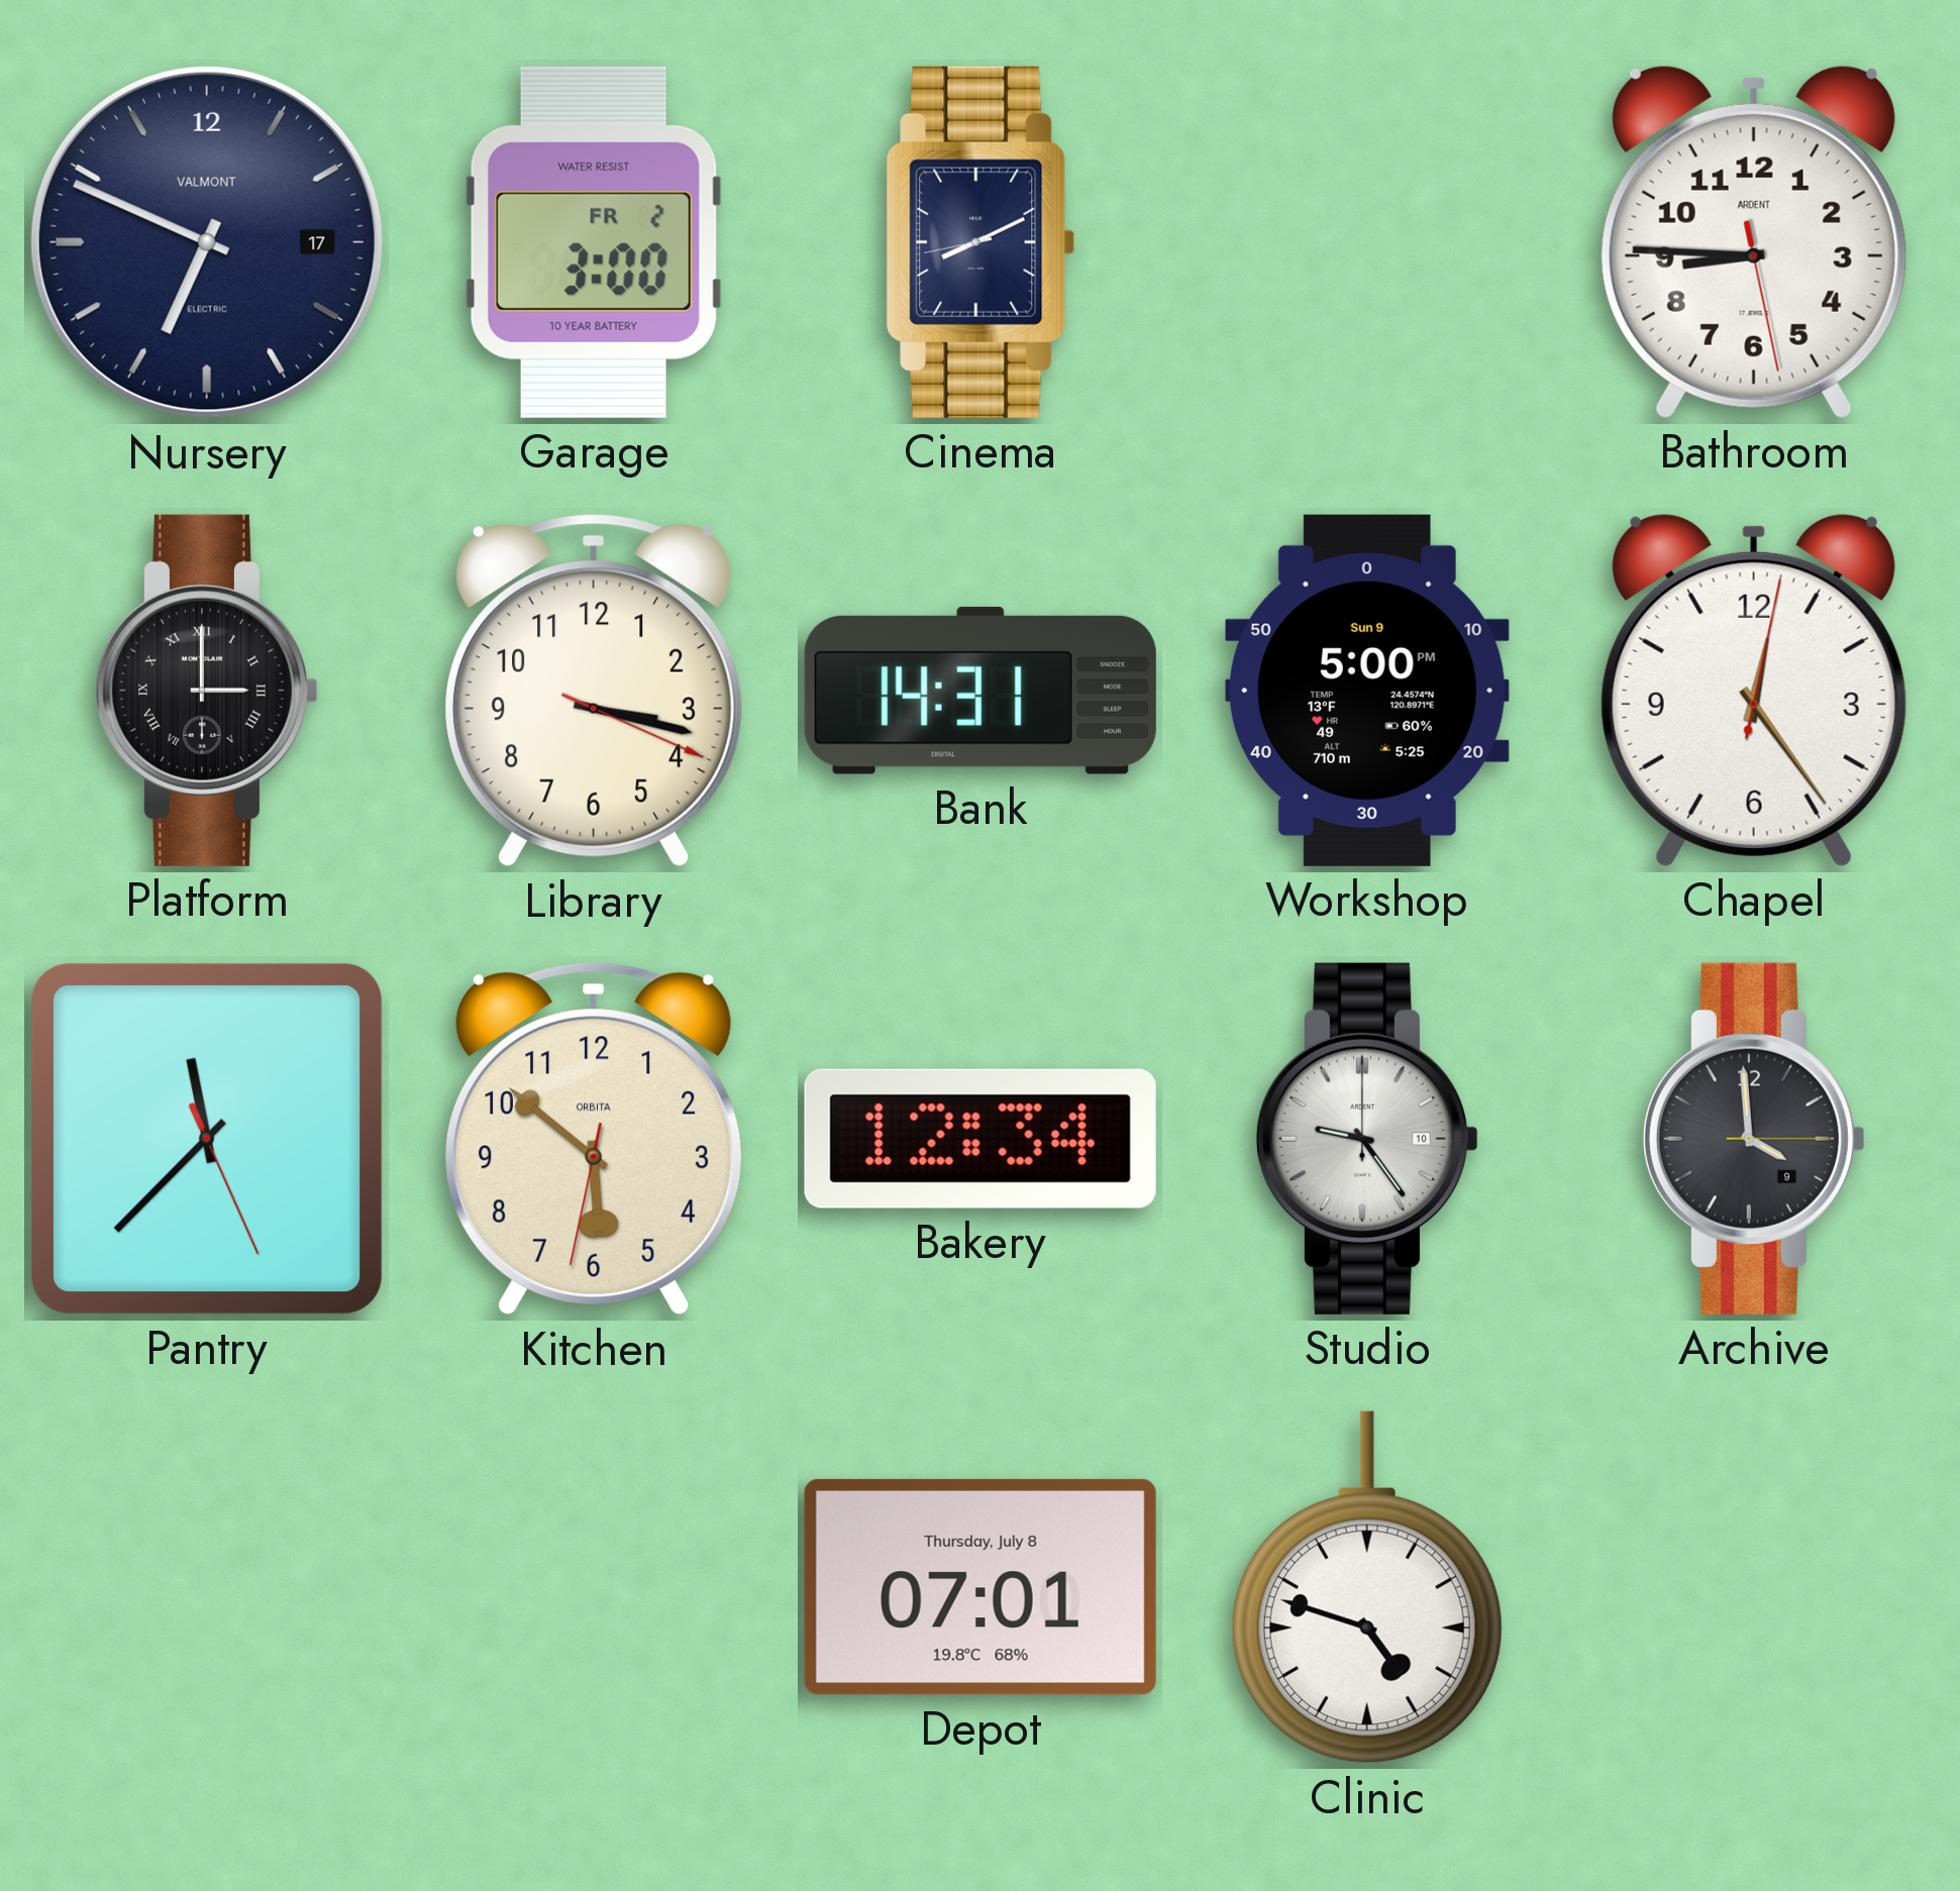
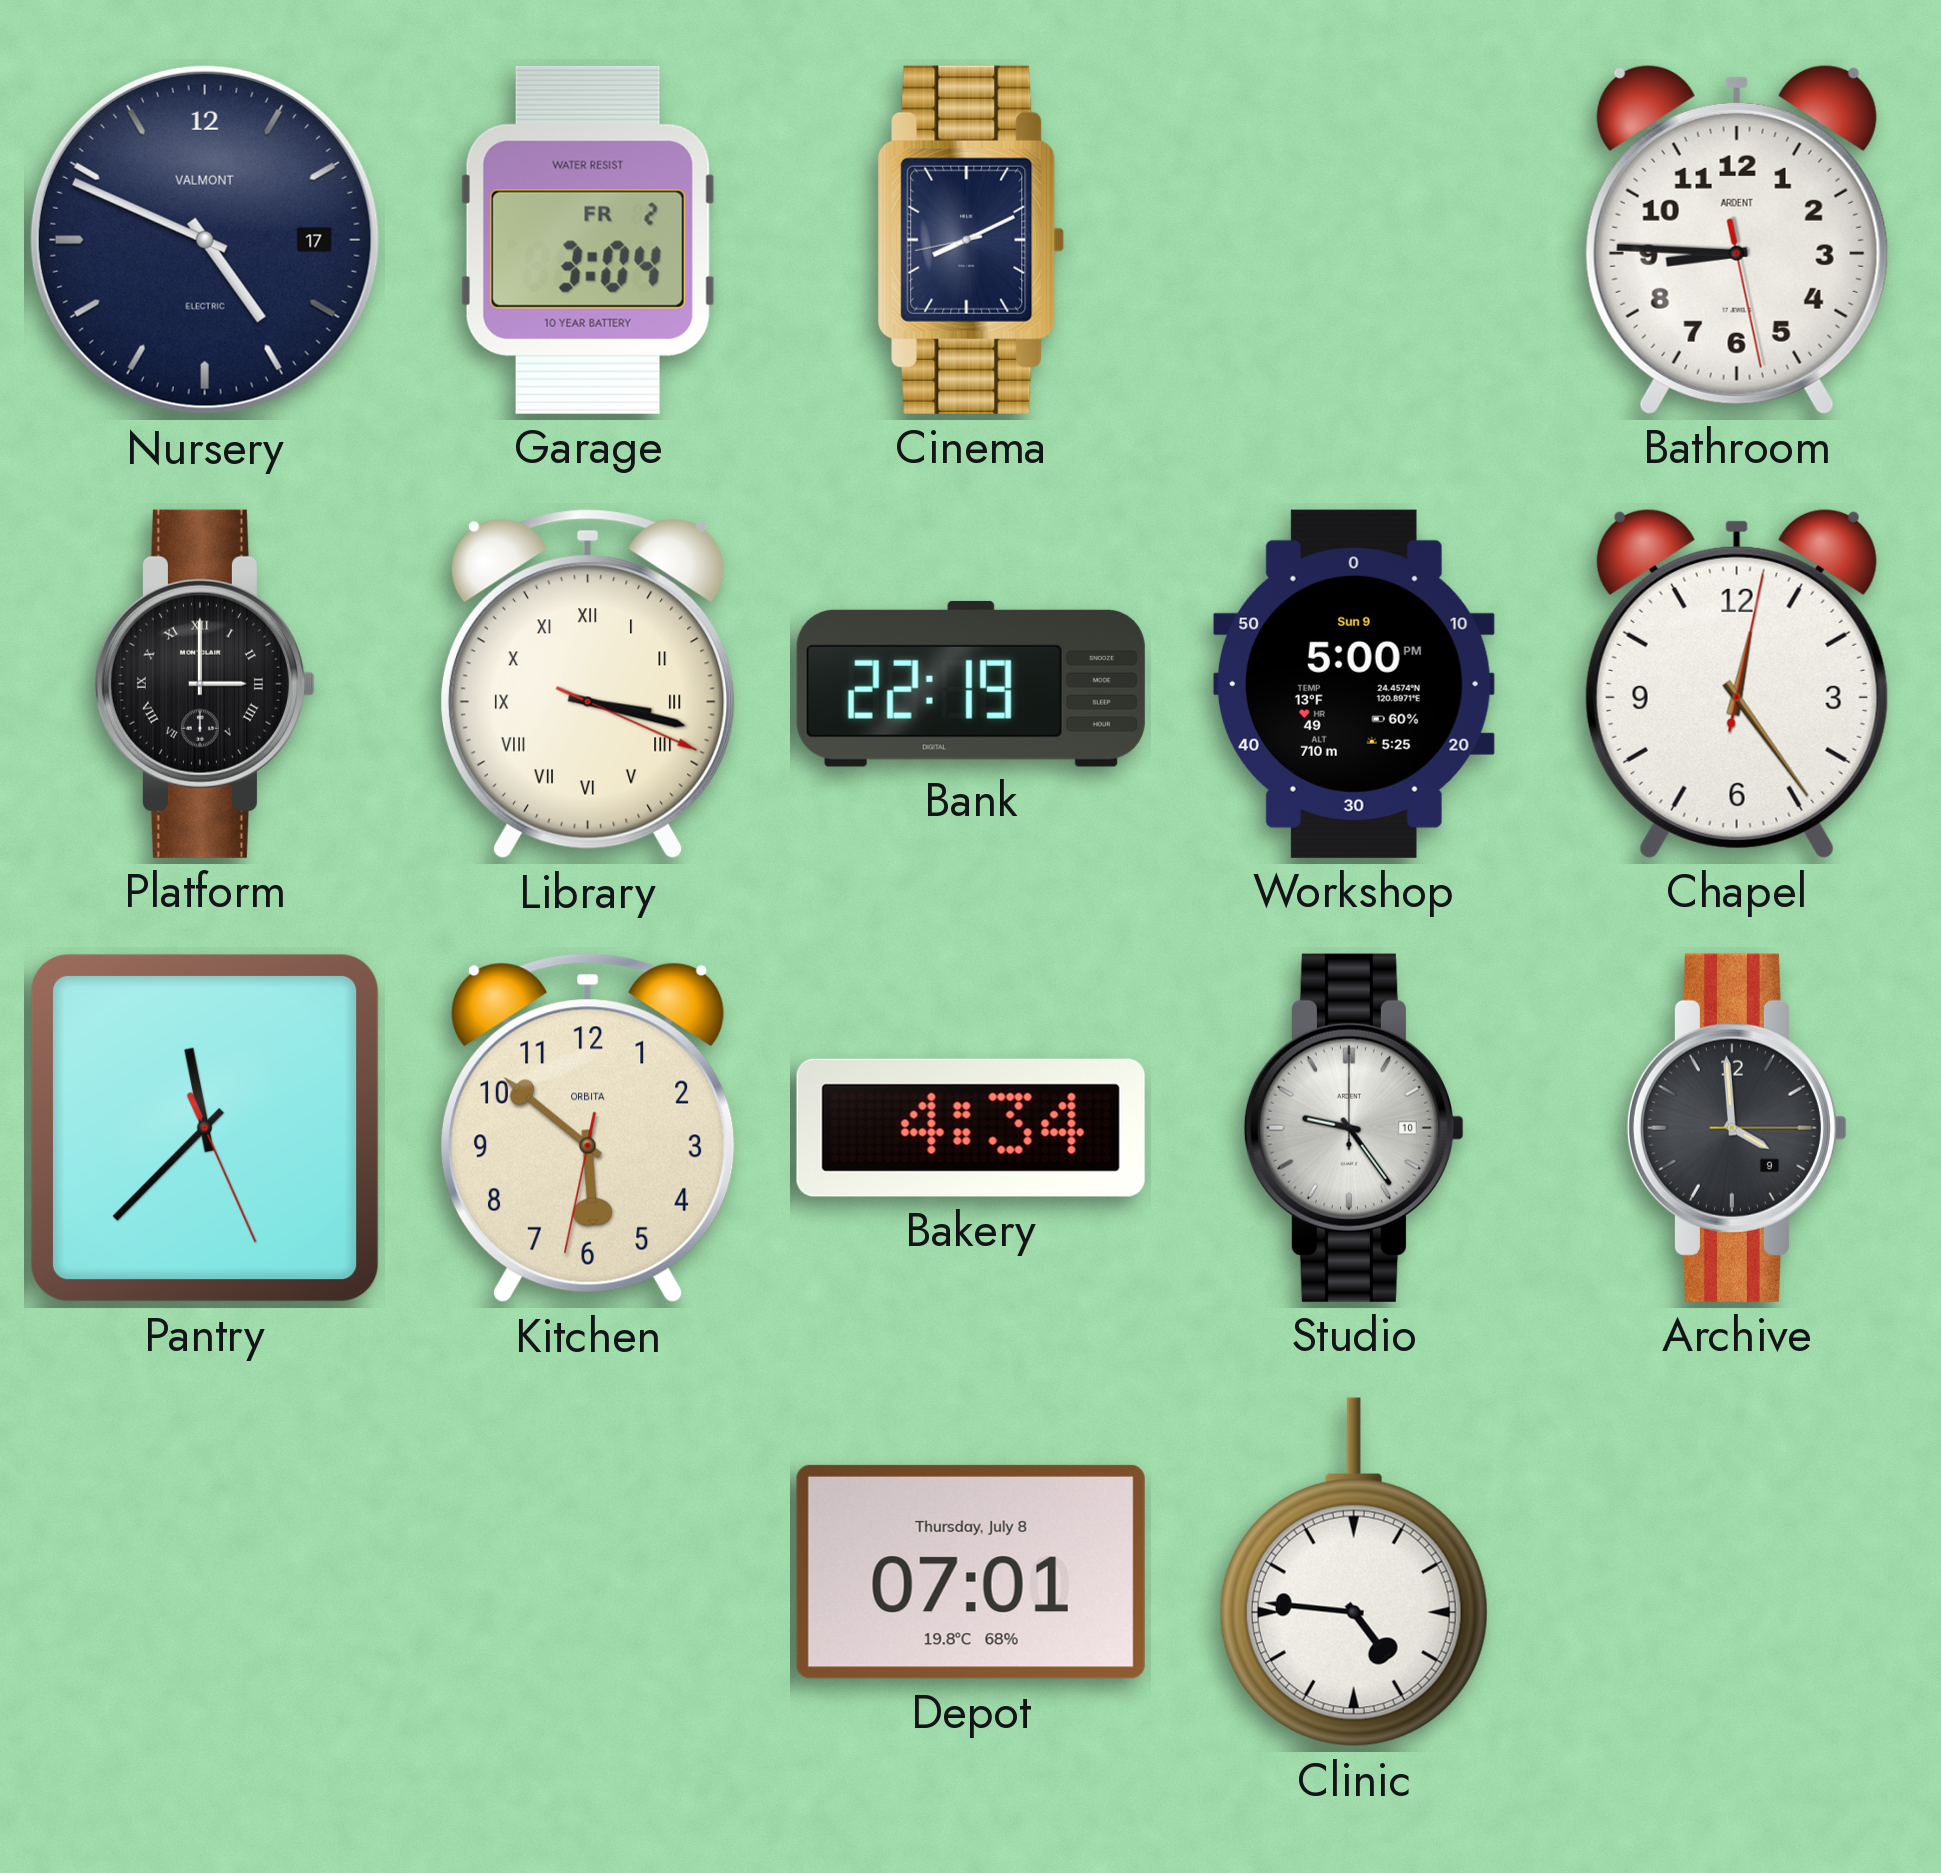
Nursery: 6:49 -> 4:49
Garage: 3:00 -> 3:04
Library numerals: Arabic -> Roman
Bank: 14:31 -> 22:19
Bakery: 12:34 -> 4:34
Clinic: 4:48 -> 4:46
